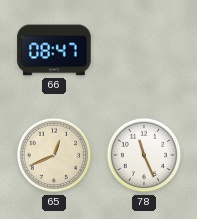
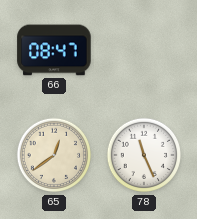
65: 12:41 -> 12:39
